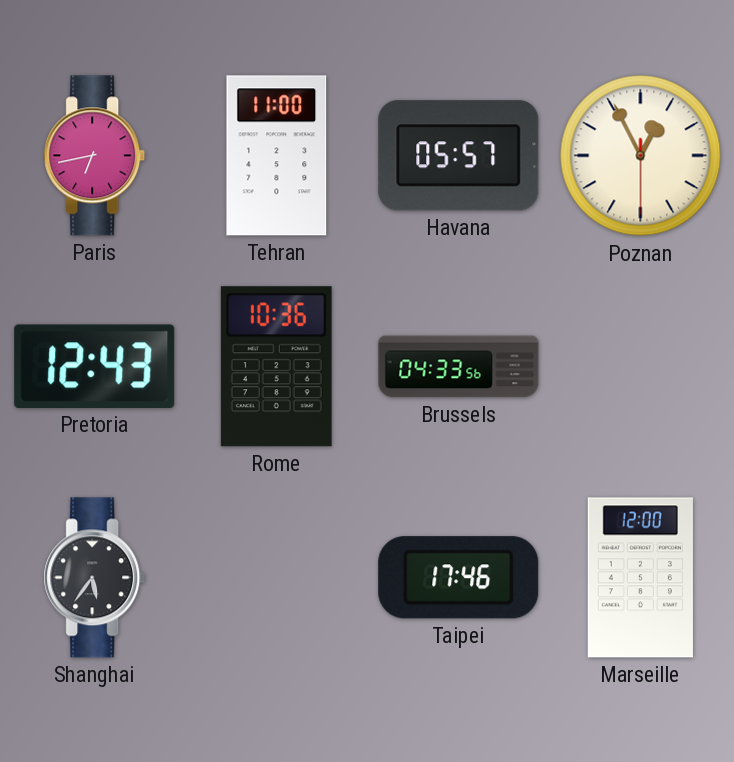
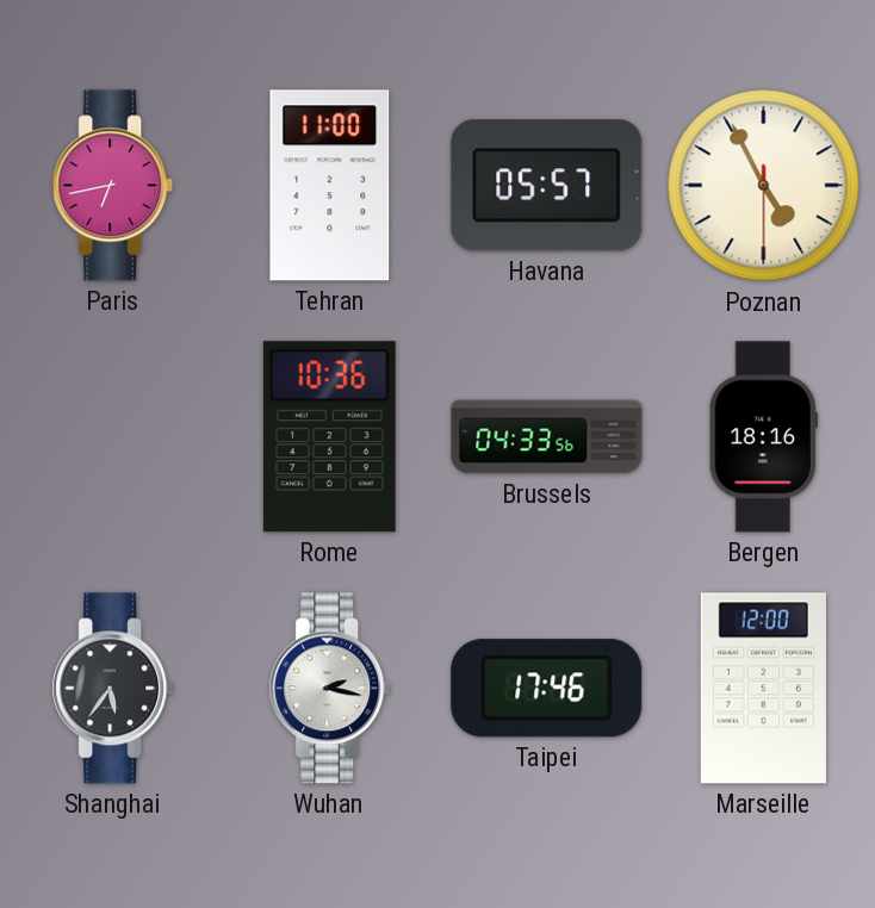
Poznan: 12:55 -> 4:55
Pretoria: 12:43 -> none
Bergen: none -> 18:16
Wuhan: none -> 2:17
